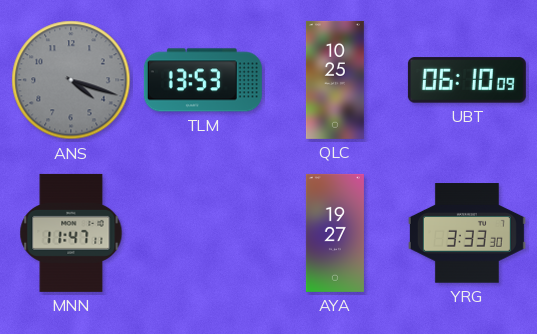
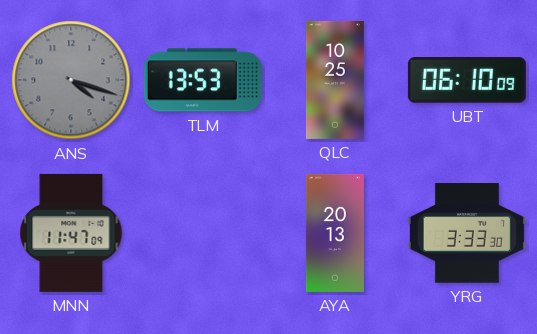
MNN: 11:47:11 -> 11:47:09
AYA: 19:27 -> 20:13
